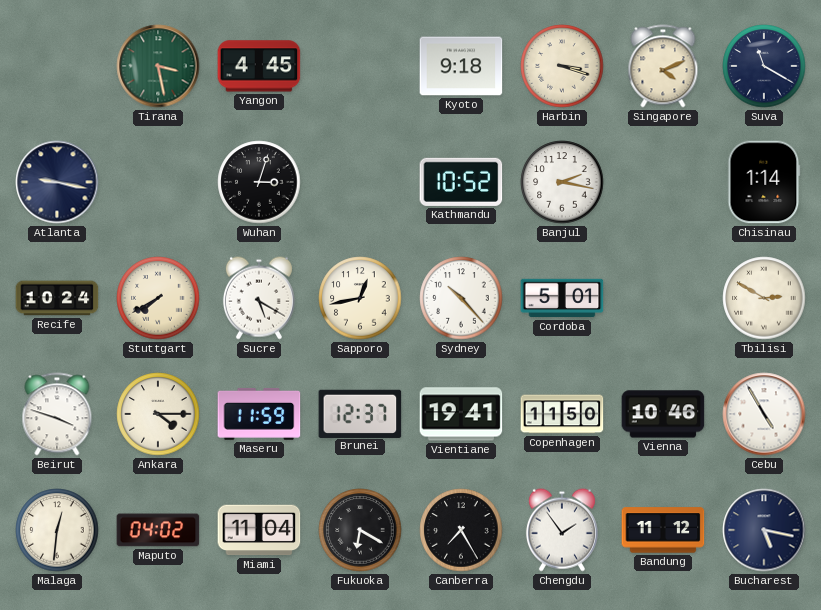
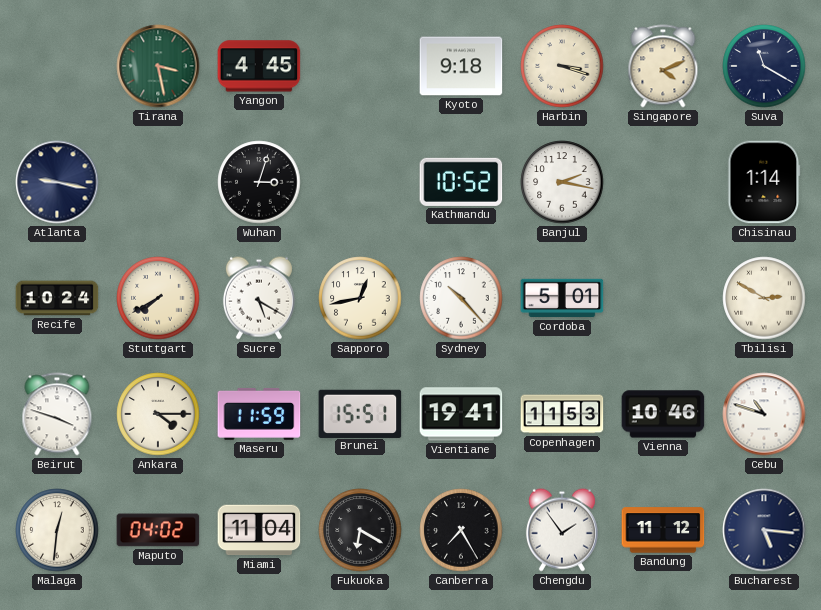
Brunei: 12:37 -> 15:51
Copenhagen: 11:50 -> 11:53
Cebu: 4:55 -> 10:48
Bucharest: 5:17 -> 5:16
